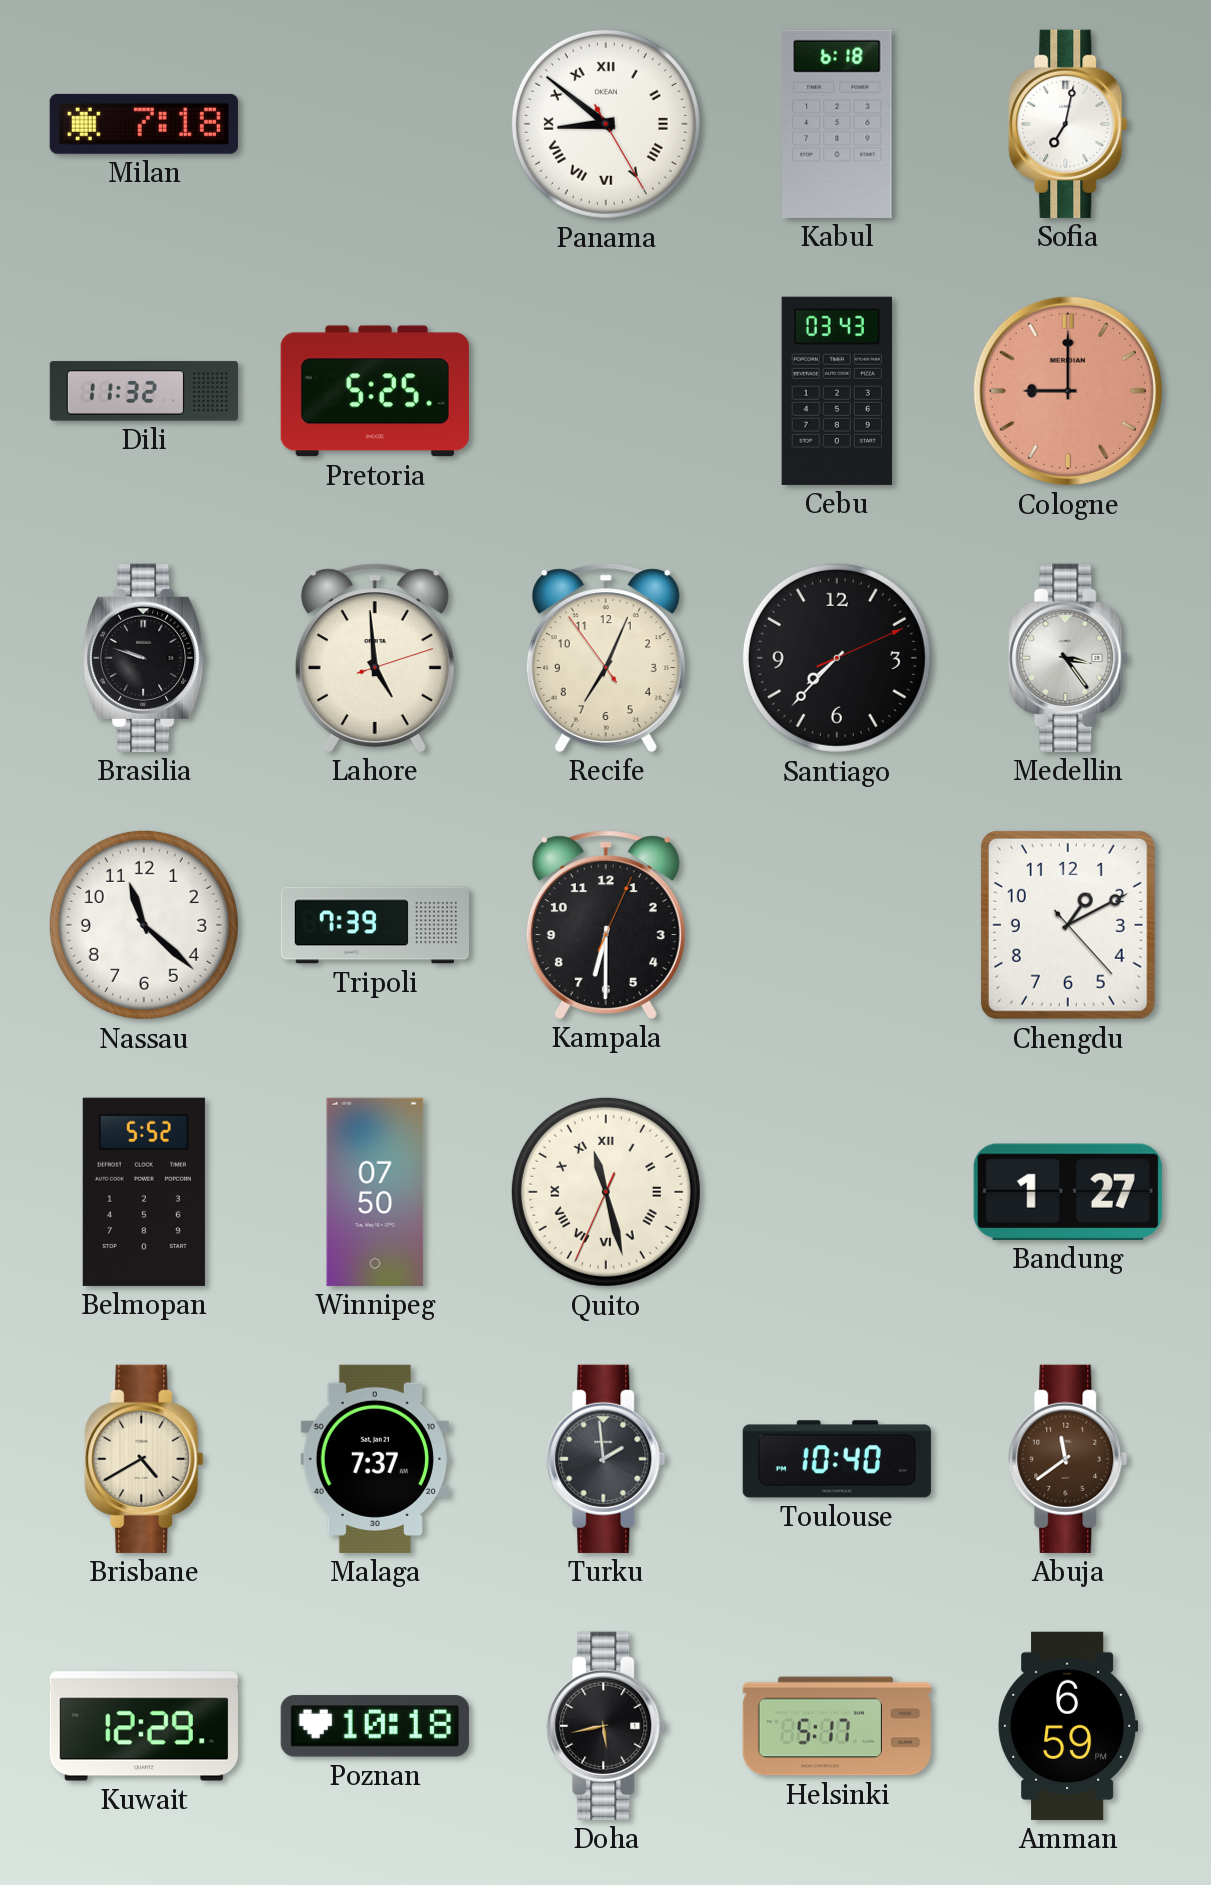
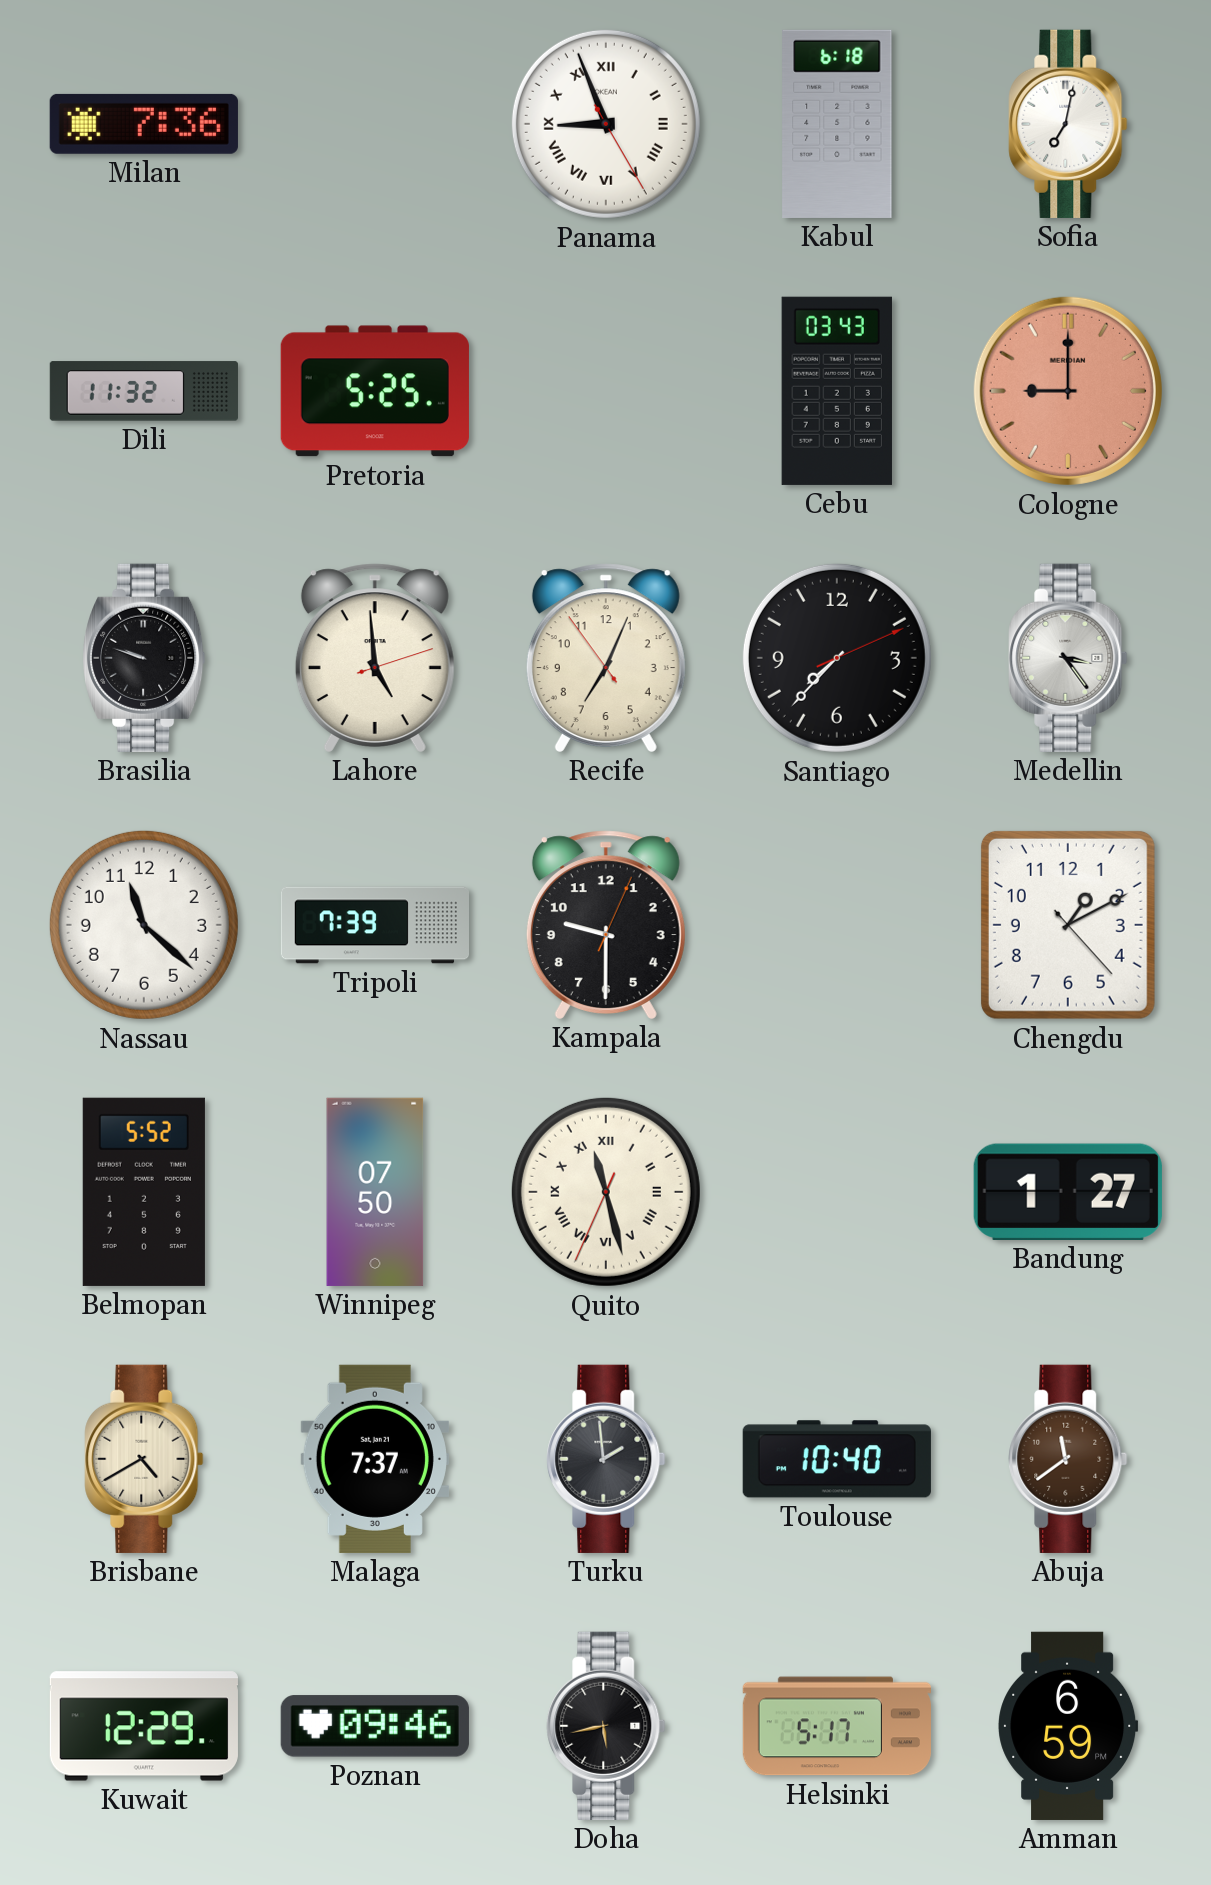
Milan: 7:18 -> 7:36
Panama: 8:51 -> 8:56
Kampala: 6:30 -> 9:30
Poznan: 10:18 -> 09:46
